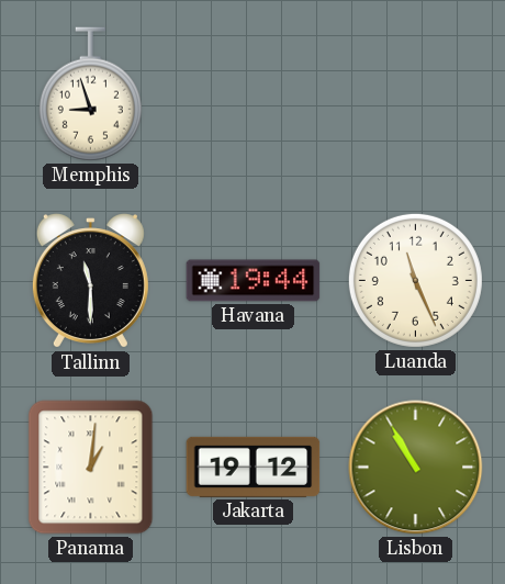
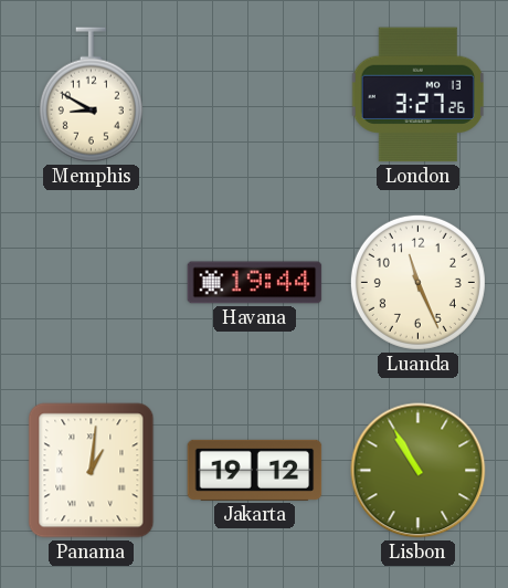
Memphis: 8:57 -> 8:50
London: none -> 3:27
Tallinn: 11:30 -> none
